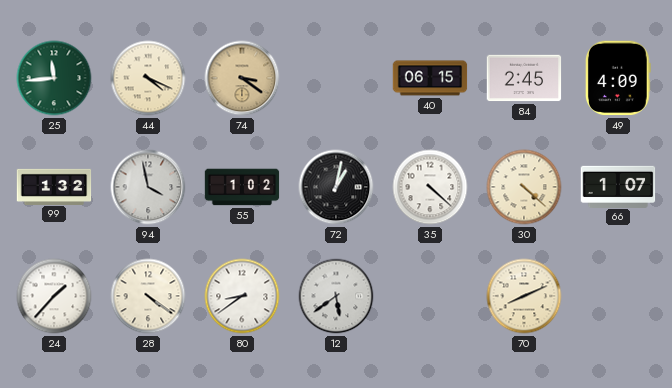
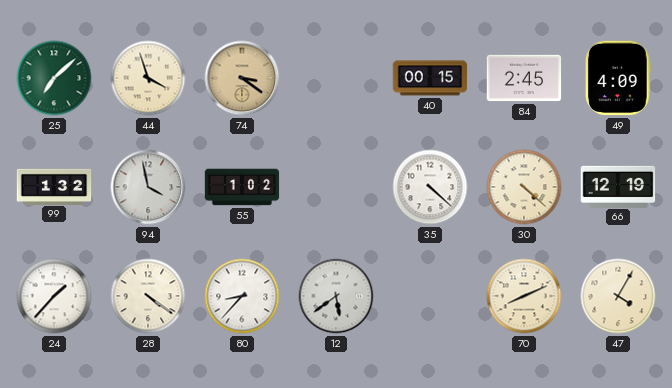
25: 11:44 -> 7:08
44: 4:19 -> 3:57
40: 06:15 -> 00:15
72: 1:02 -> none
66: 1:07 -> 12:19
80: 8:39 -> 8:37
47: none -> 4:05
